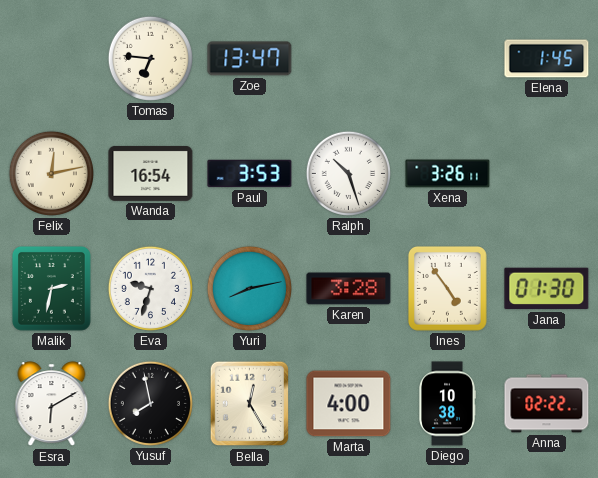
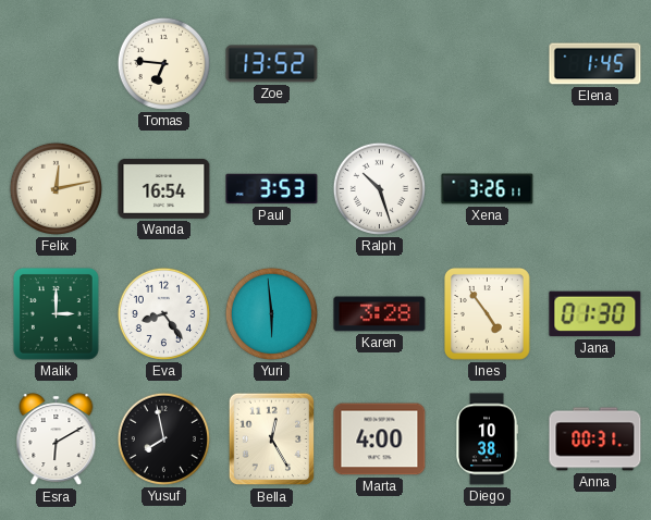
Zoe: 13:47 -> 13:52
Malik: 2:32 -> 3:00
Eva: 9:33 -> 8:24
Yuri: 8:13 -> 5:59
Anna: 02:22 -> 00:31
